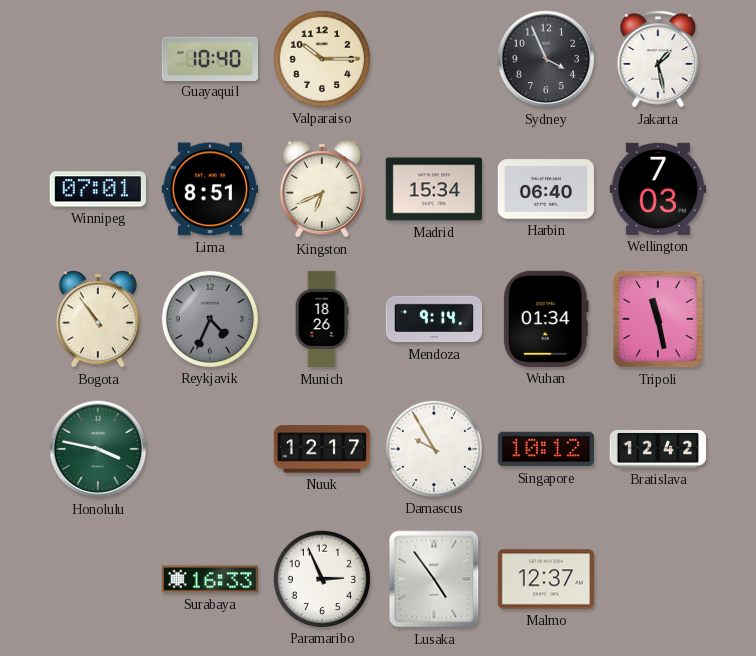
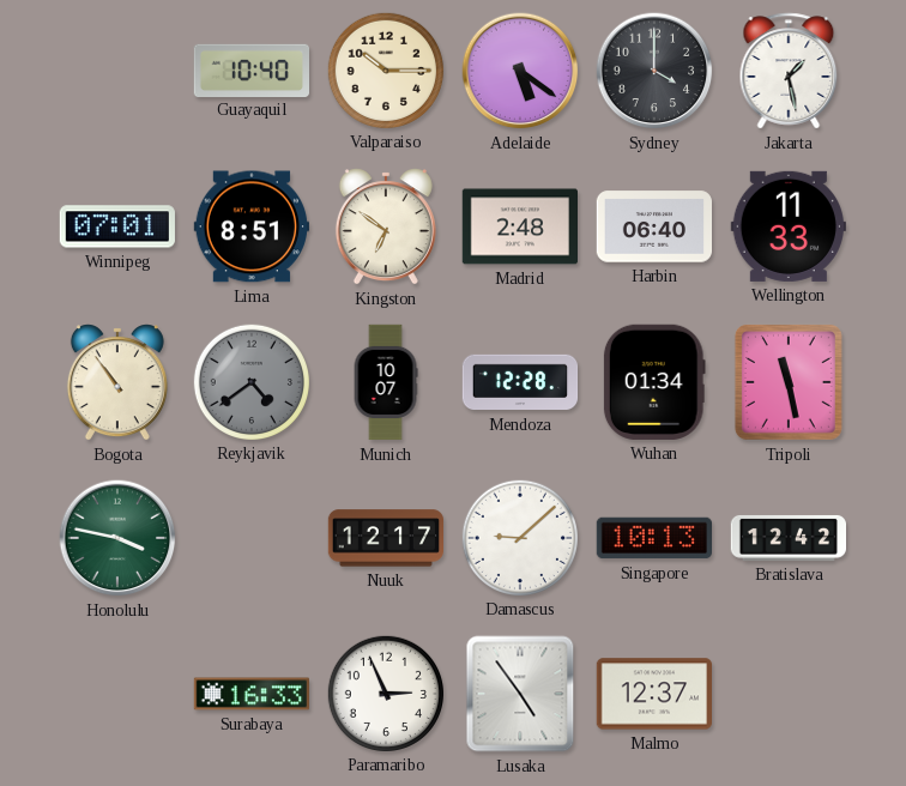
Adelaide: none -> 5:21
Sydney: 3:56 -> 4:00
Kingston: 6:41 -> 6:51
Madrid: 15:34 -> 2:48
Wellington: 7:03 -> 11:33
Reykjavik: 4:34 -> 4:39
Munich: 18:26 -> 10:07
Mendoza: 9:14 -> 12:28
Damascus: 9:55 -> 9:08
Singapore: 10:12 -> 10:13
